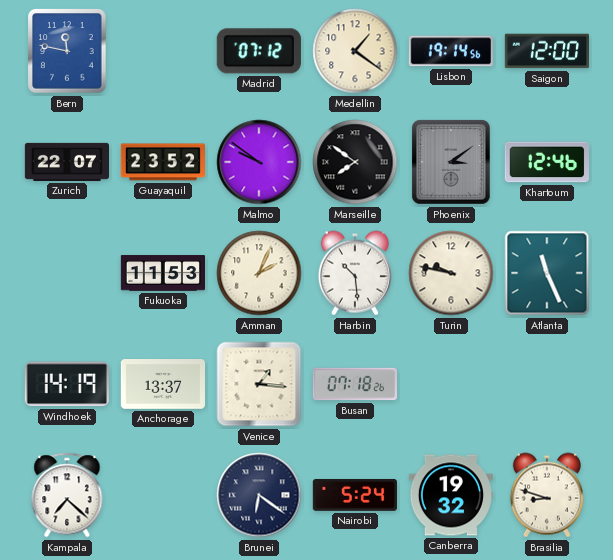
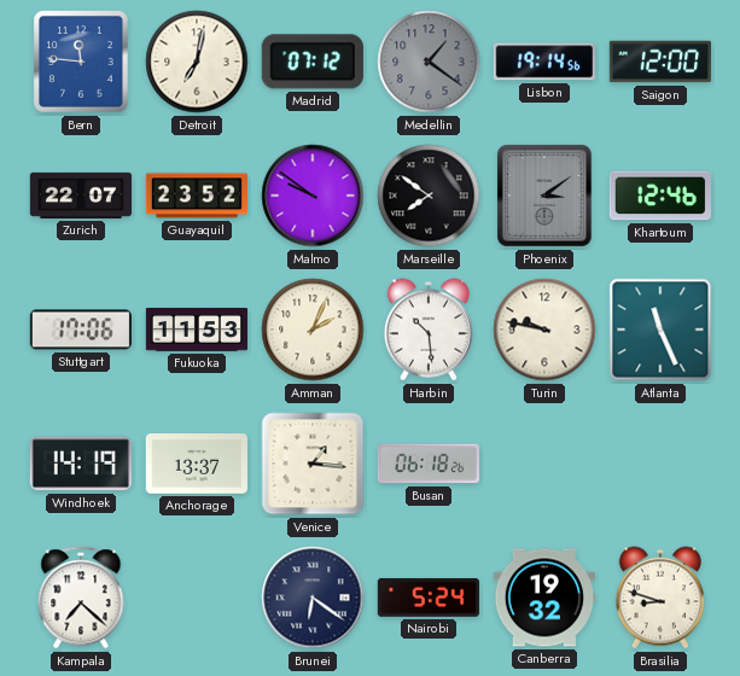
Bern: 11:47 -> 11:46
Detroit: none -> 7:02
Medellin dial: cream -> grey
Stuttgart: none -> 17:06
Busan: 07:18 -> 06:18
